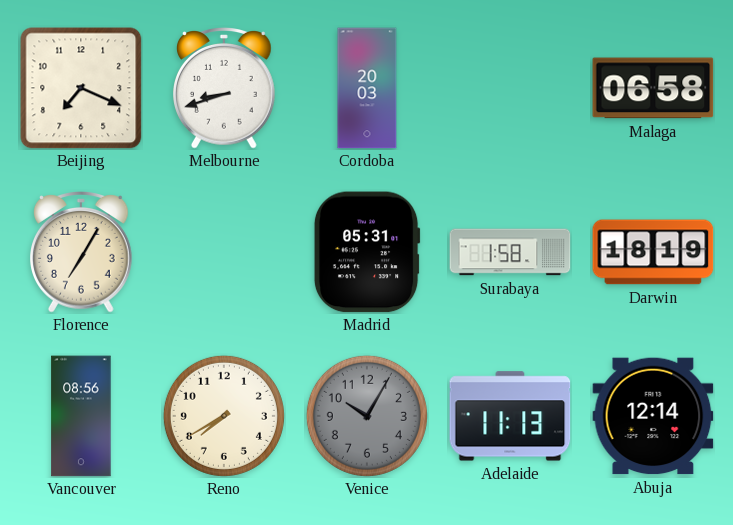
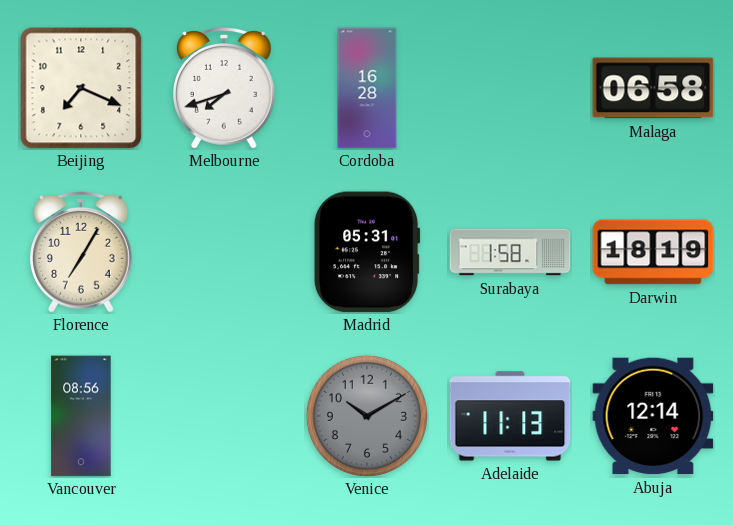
Melbourne: 8:42 -> 7:42
Cordoba: 20:03 -> 16:28
Reno: 7:40 -> none
Venice: 10:05 -> 10:10
